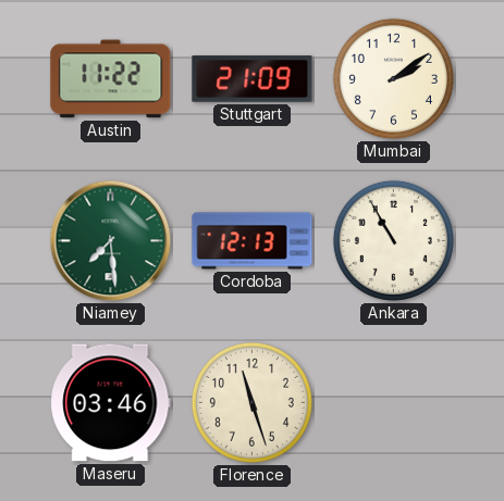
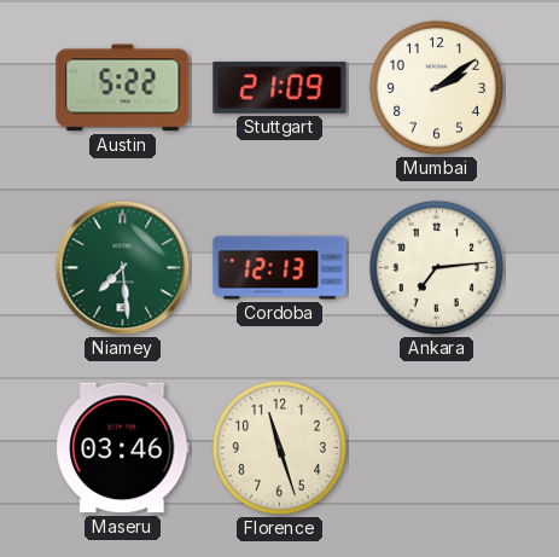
Austin: 11:22 -> 5:22
Ankara: 10:55 -> 7:14
